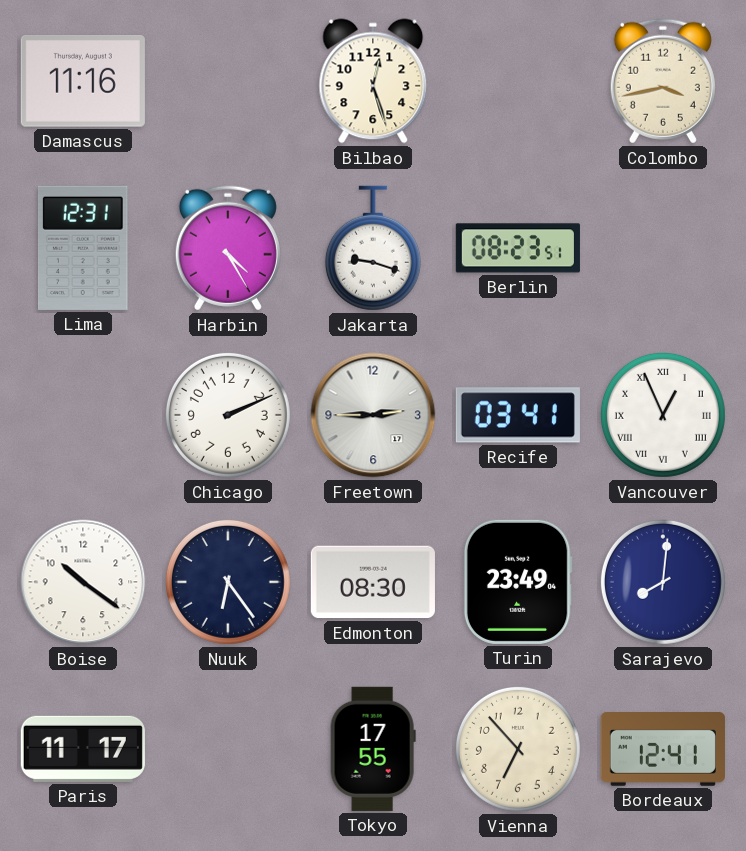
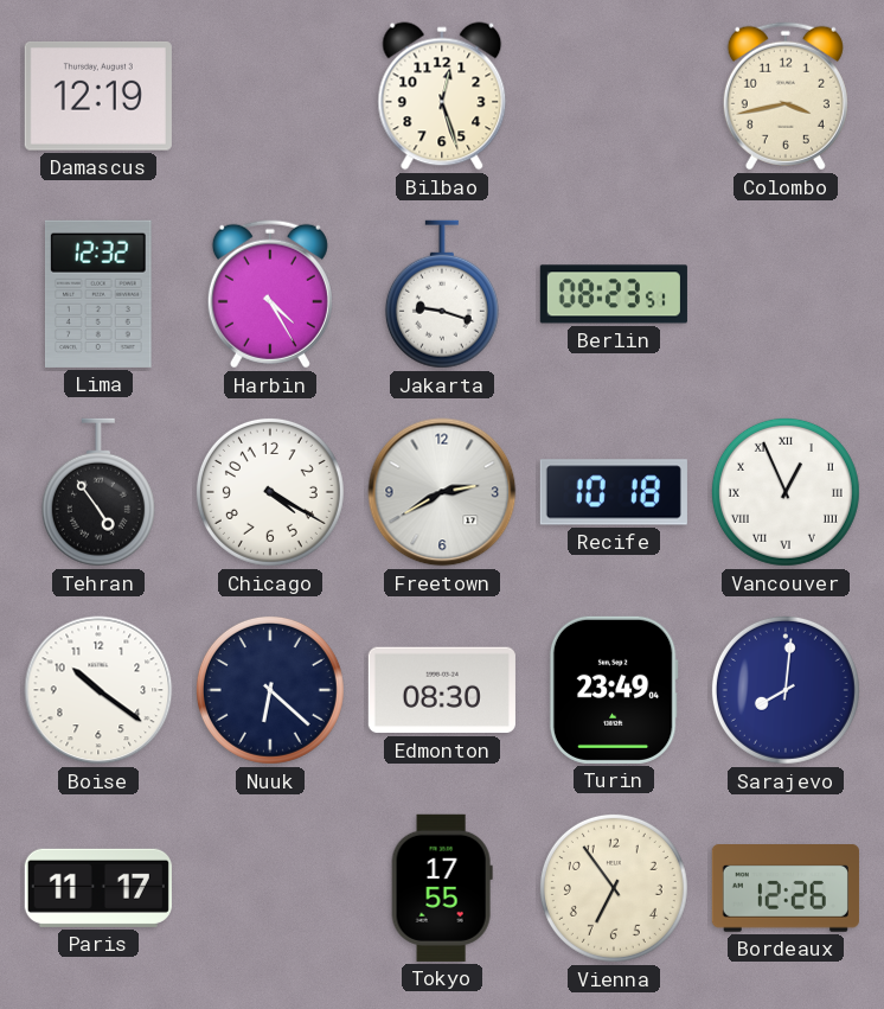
Damascus: 11:16 -> 12:19
Lima: 12:31 -> 12:32
Tehran: none -> 4:54
Chicago: 2:11 -> 4:20
Freetown: 2:45 -> 2:40
Recife: 03:41 -> 10:18
Nuuk: 6:24 -> 6:22
Vienna: 6:53 -> 6:54
Bordeaux: 12:41 -> 12:26
